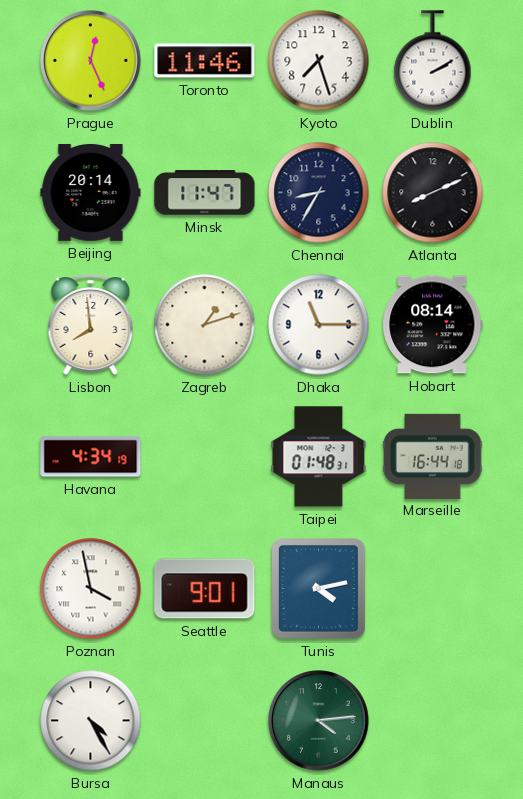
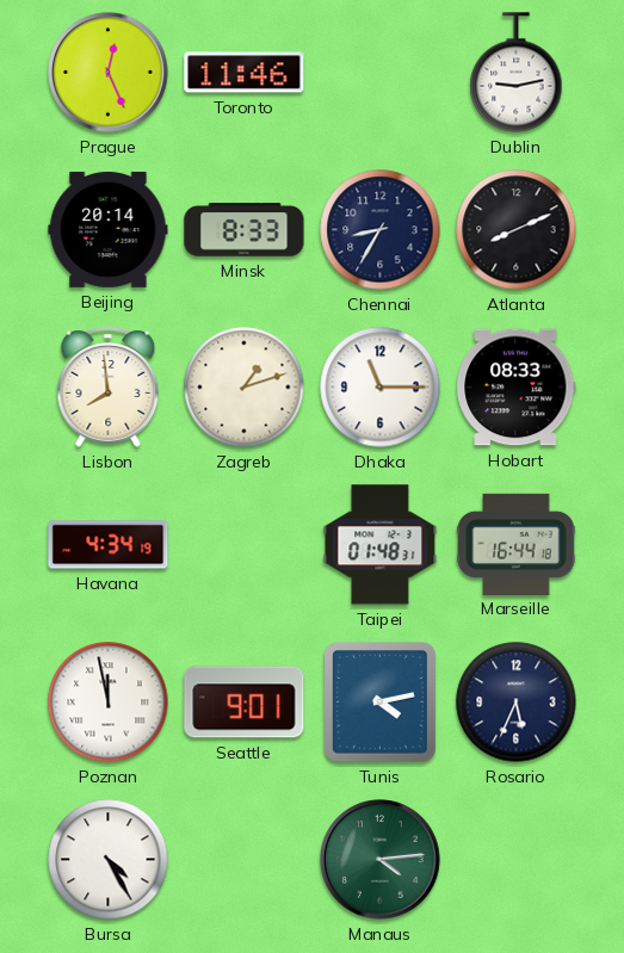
Kyoto: 7:27 -> none
Dublin: 2:10 -> 9:13
Minsk: 11:47 -> 8:33
Hobart: 08:14 -> 08:33
Poznan: 3:58 -> 11:58
Rosario: none -> 5:34
